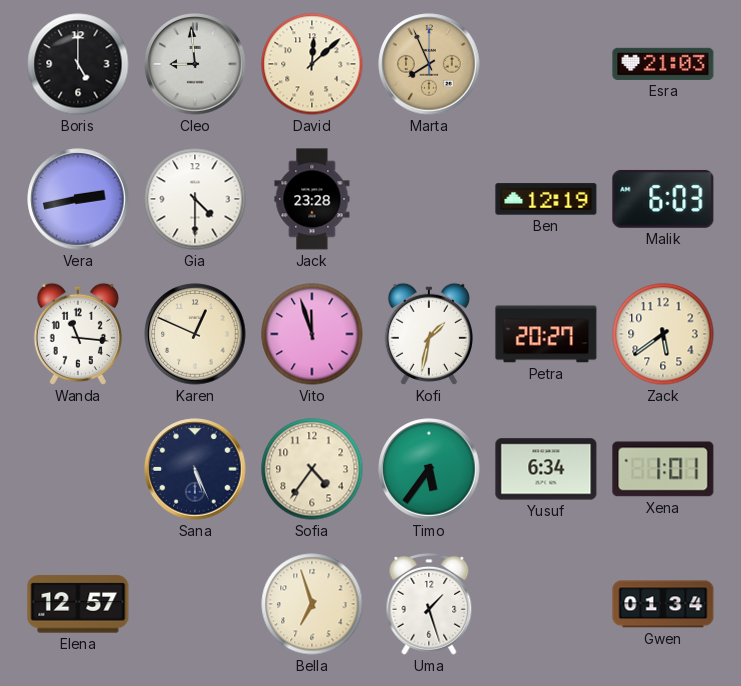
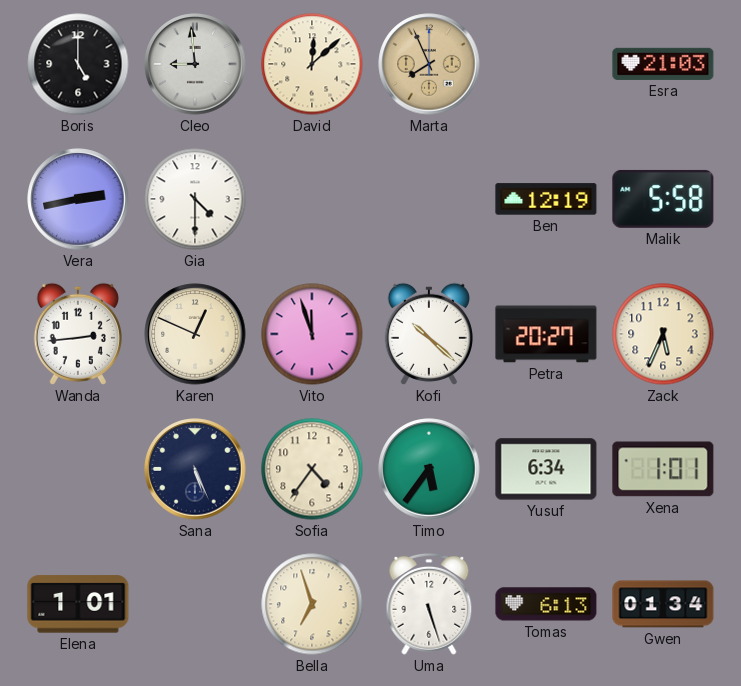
Jack: 23:28 -> none
Malik: 6:03 -> 5:58
Wanda: 11:16 -> 2:44
Kofi: 1:32 -> 10:22
Zack: 5:39 -> 5:34
Elena: 12:57 -> 1:01
Uma: 1:27 -> 5:27
Tomas: none -> 6:13
